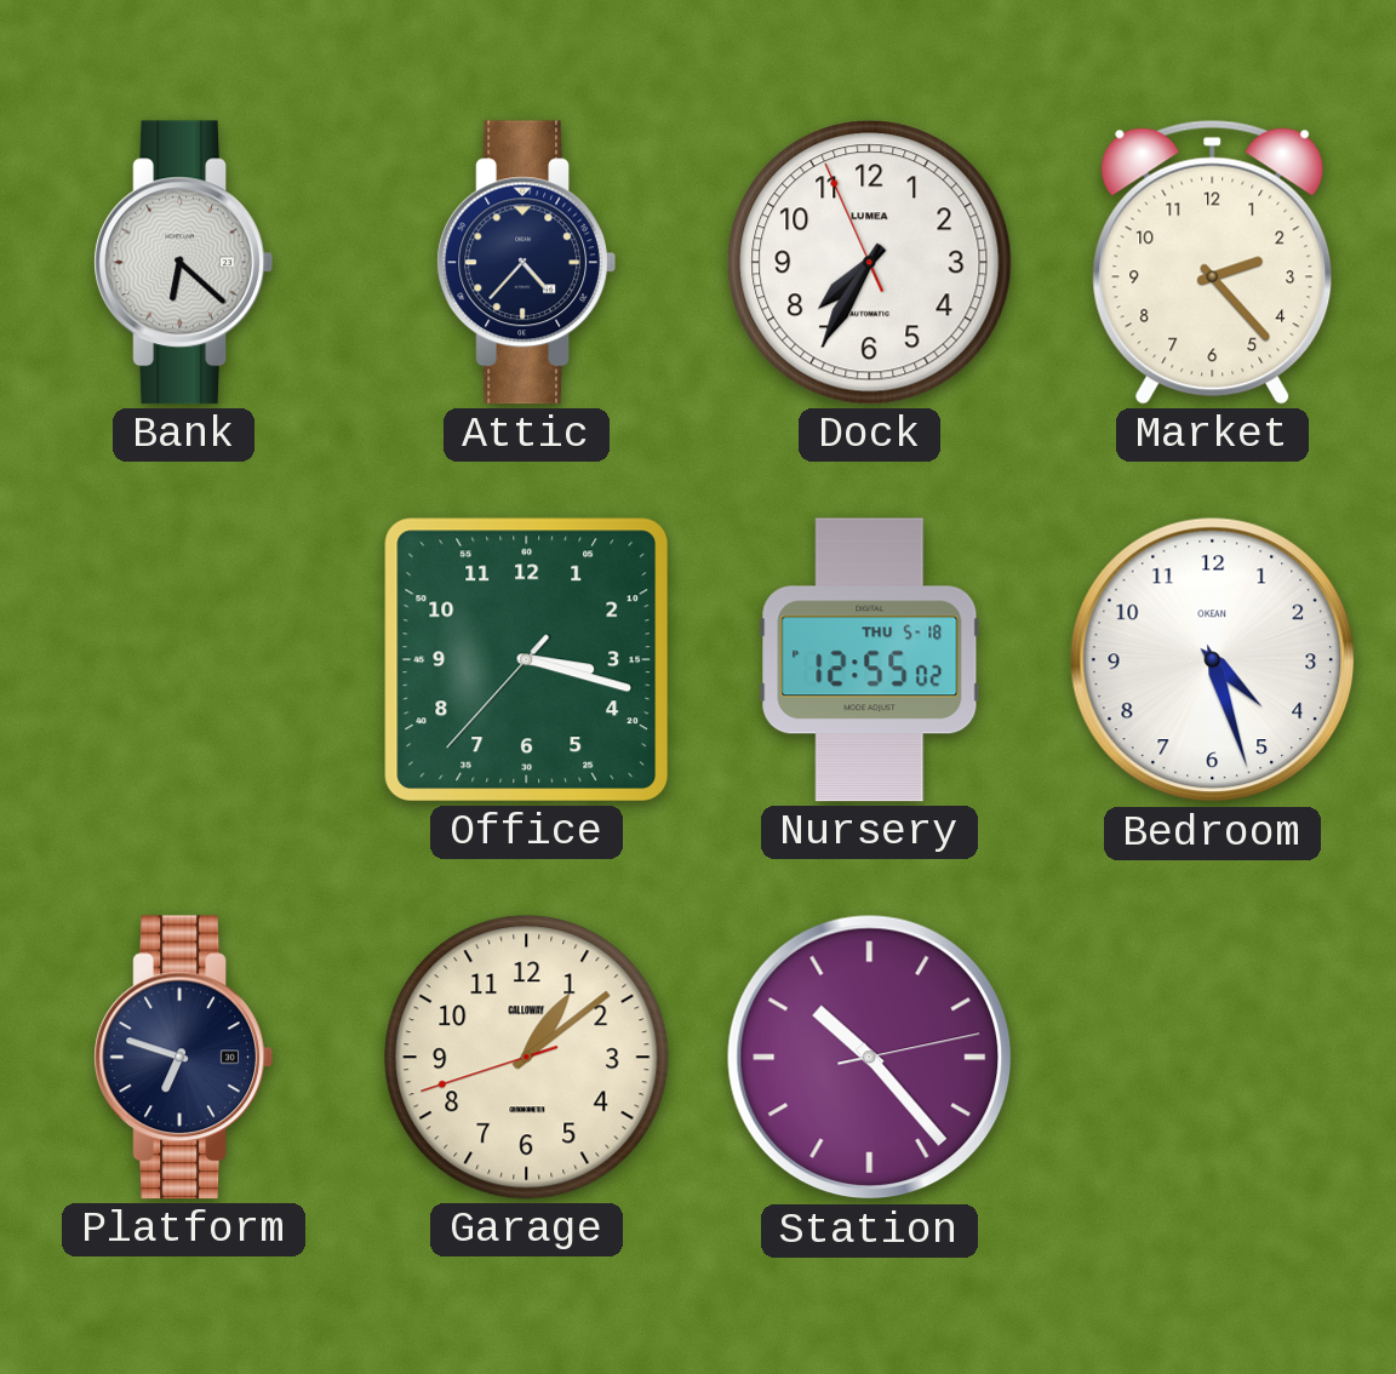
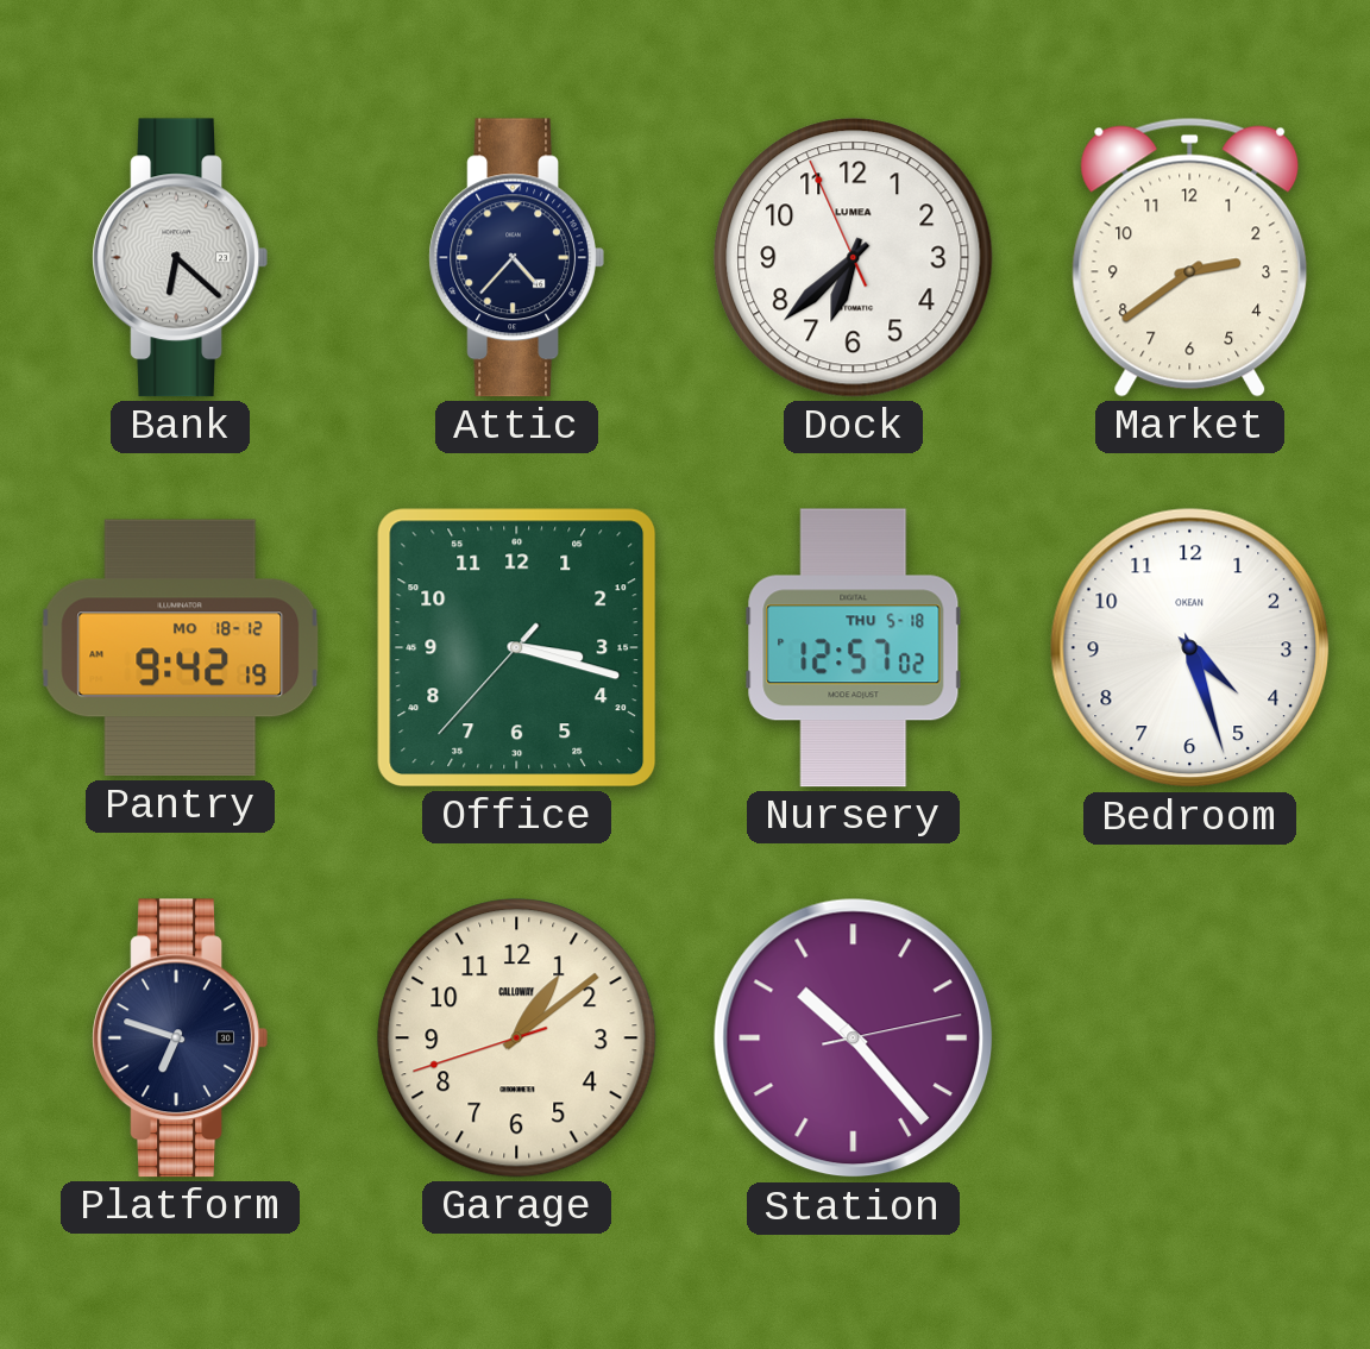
Dock: 7:34 -> 6:37
Market: 2:23 -> 2:39
Pantry: none -> 9:42
Nursery: 12:55 -> 12:57
